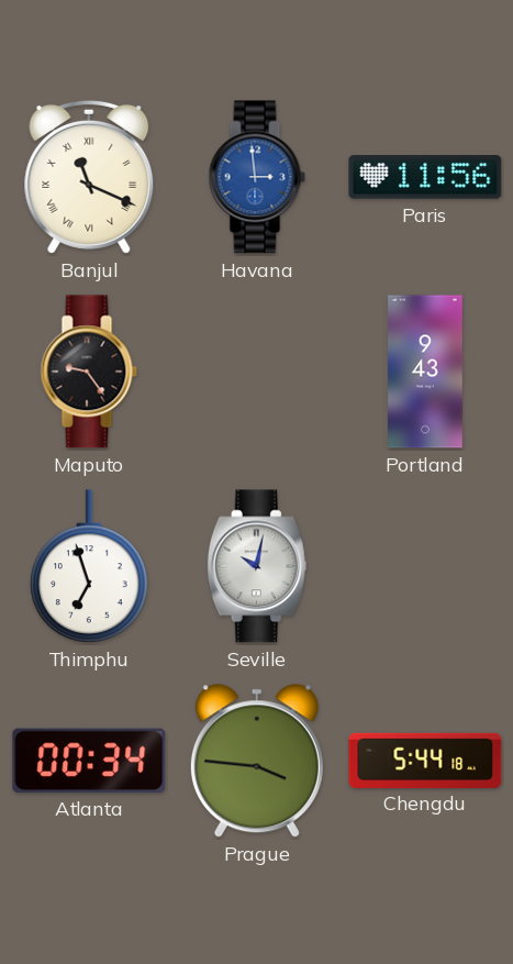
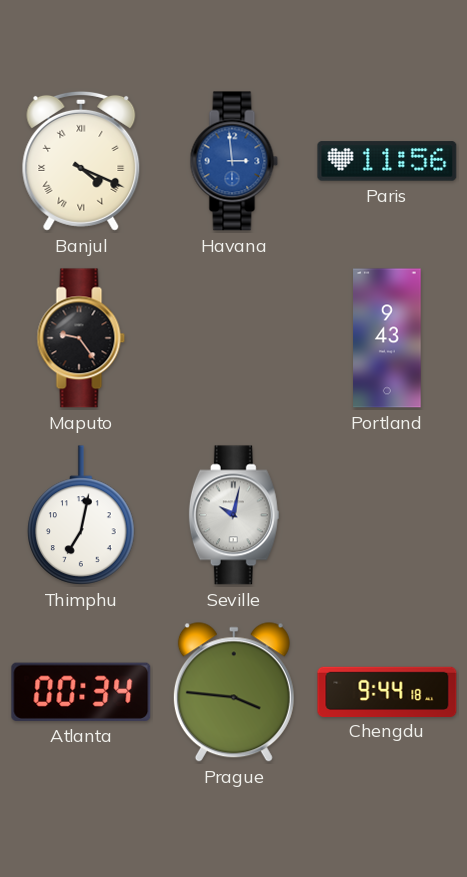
Banjul: 11:19 -> 4:19
Thimphu: 6:57 -> 7:02
Chengdu: 5:44 -> 9:44
